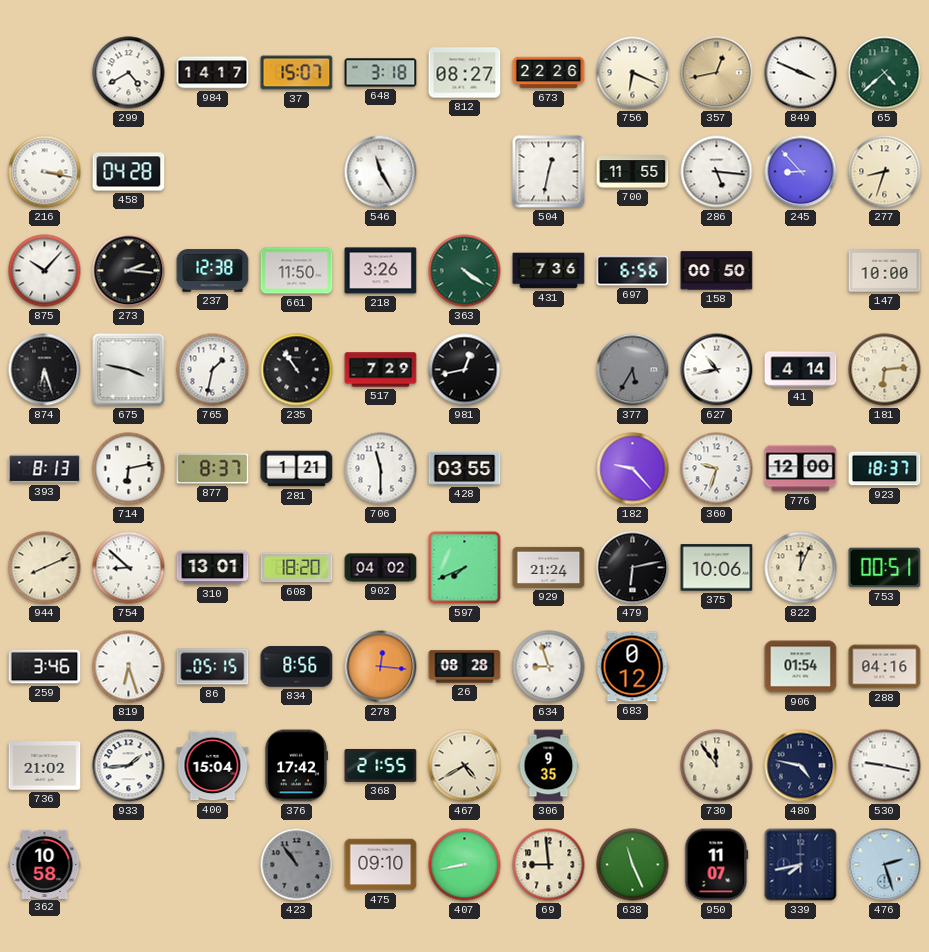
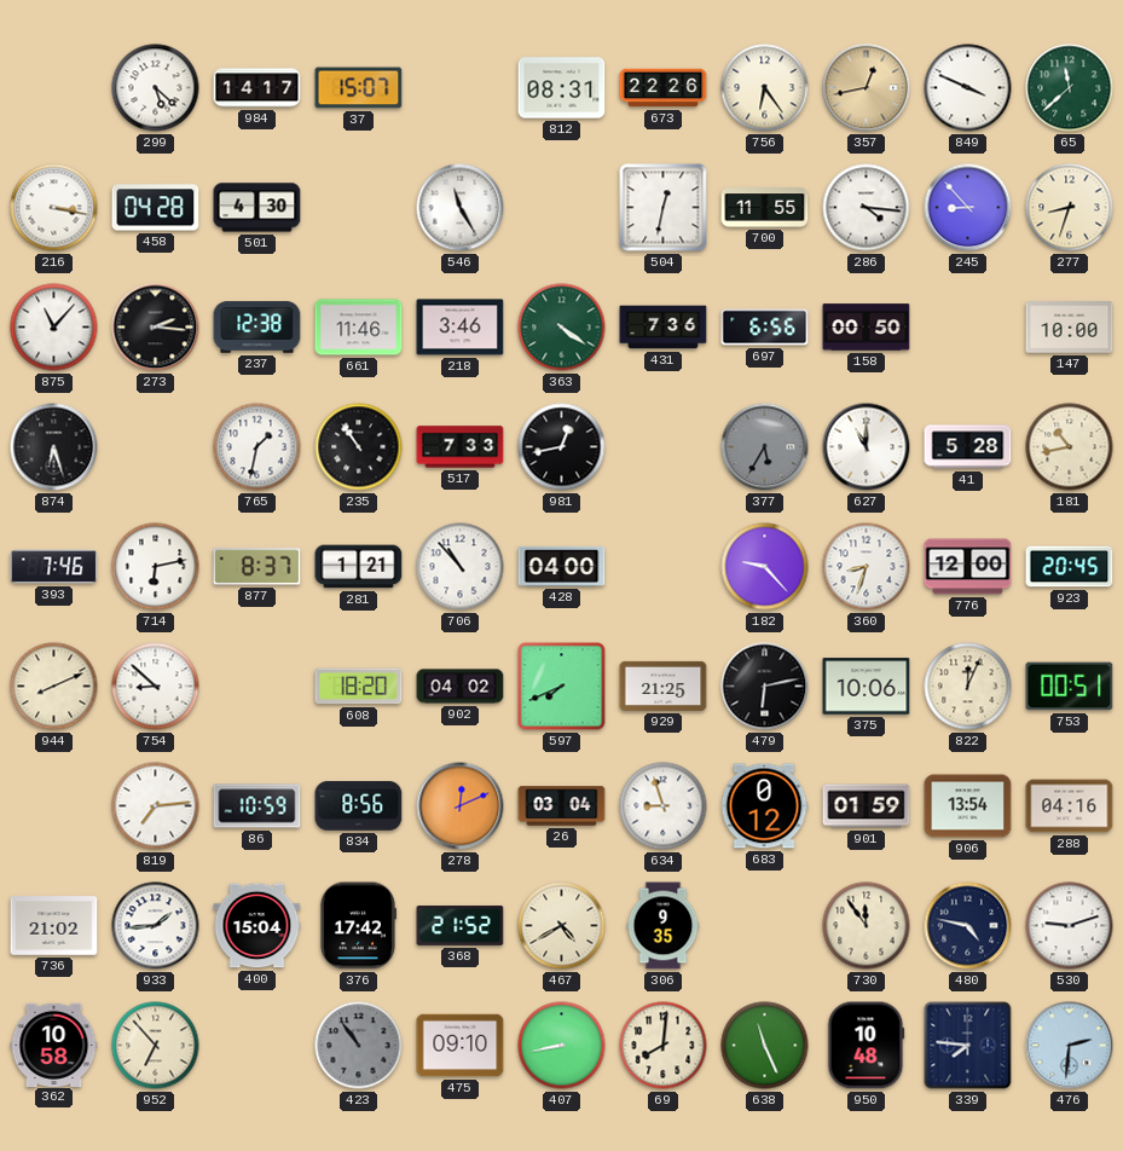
299: 4:40 -> 5:22
648: 3:18 -> none
812: 08:27 -> 08:31
756: 6:19 -> 6:24
65: 4:38 -> 11:38
501: none -> 4:30
286: 5:16 -> 4:16
875: 10:07 -> 11:07
661: 11:50 -> 11:46
218: 3:26 -> 3:46
675: 3:47 -> none
517: 7:29 -> 7:33
627: 10:43 -> 11:00
41: 4:14 -> 5:28
181: 6:14 -> 10:43
393: 8:13 -> 7:46
706: 11:30 -> 10:53
428: 03:55 -> 04:00
360: 9:33 -> 8:33
923: 18:37 -> 20:45
310: 13:01 -> none
929: 21:24 -> 21:25
259: 3:46 -> none
819: 6:27 -> 7:14
86: 05:15 -> 10:59
278: 12:16 -> 12:11
26: 08:28 -> 03:04
901: none -> 01:59
906: 01:54 -> 13:54
368: 21:55 -> 21:52
530: 9:17 -> 9:12
952: none -> 6:53
69: 8:59 -> 8:01
950: 11:07 -> 10:48
339: 7:43 -> 7:46
476: 2:27 -> 2:31
